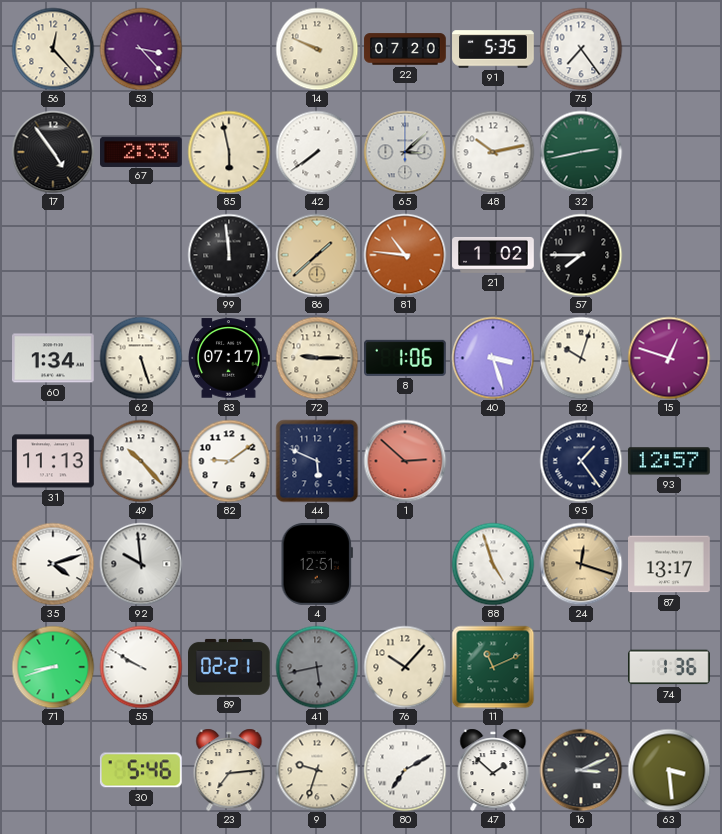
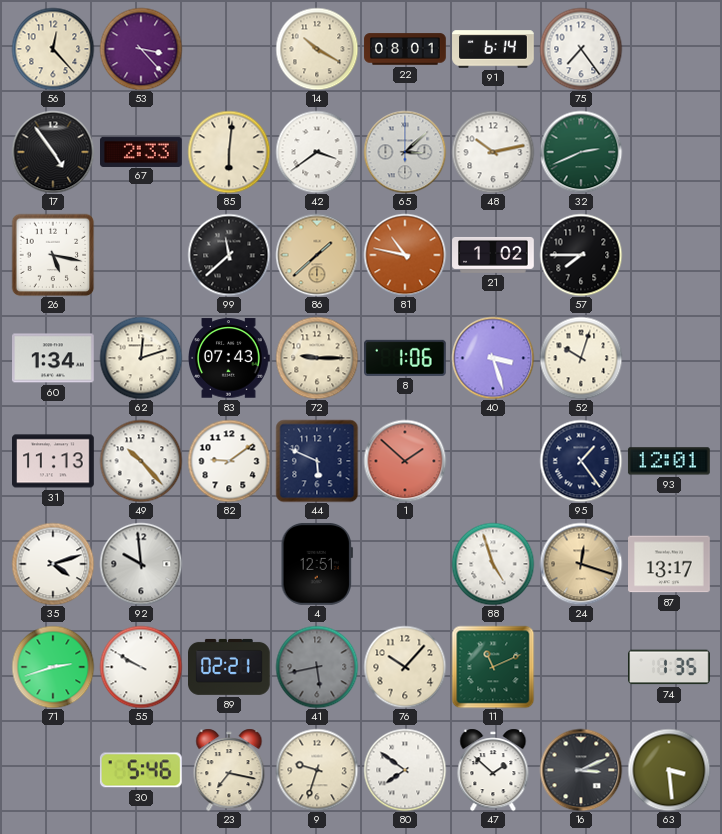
14: 9:49 -> 10:20
22: 07:20 -> 08:01
91: 5:35 -> 6:14
85: 5:58 -> 6:01
42: 7:39 -> 3:39
32: 2:43 -> 2:41
26: none -> 5:17
99: 11:59 -> 11:38
81: 10:46 -> 10:47
62: 5:27 -> 12:12
83: 07:17 -> 07:43
15: 12:48 -> none
1: 2:52 -> 1:52
93: 12:57 -> 12:01
71: 8:42 -> 2:42
74: 1:36 -> 1:35
23: 7:14 -> 7:17
80: 7:10 -> 7:51
